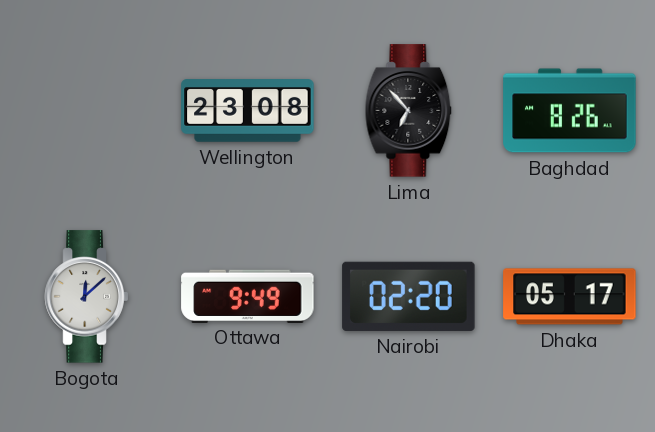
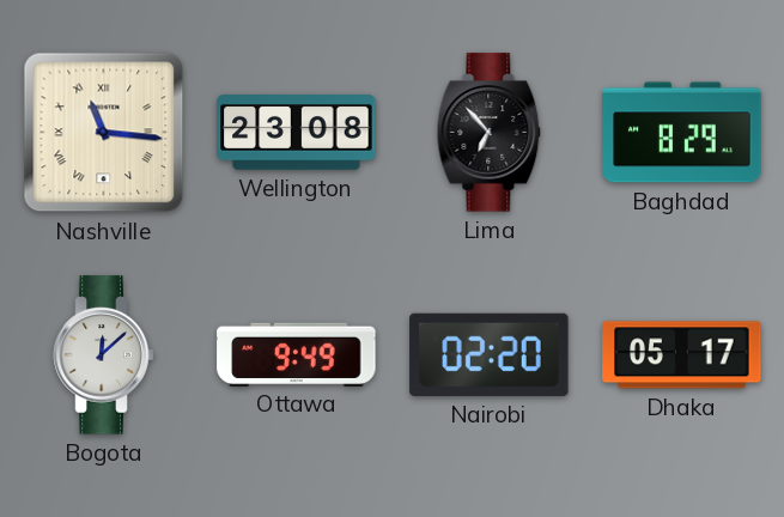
Nashville: none -> 11:16
Baghdad: 8:26 -> 8:29
